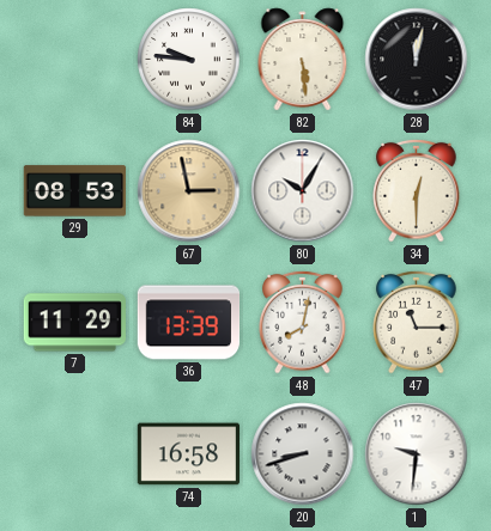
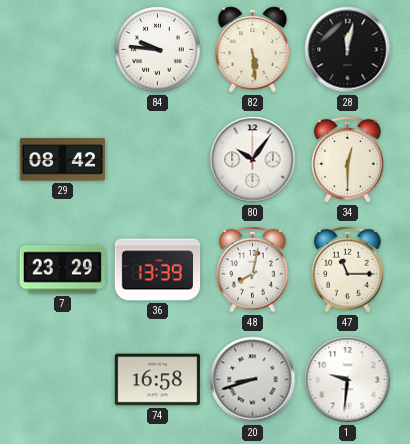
29: 08:53 -> 08:42
67: 2:58 -> none
80: 10:05 -> 10:06
7: 11:29 -> 23:29
